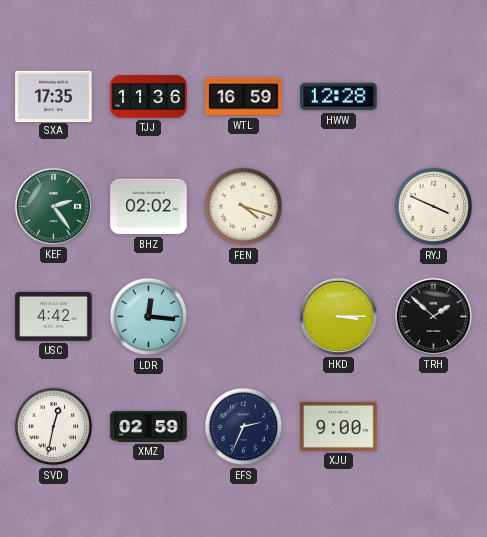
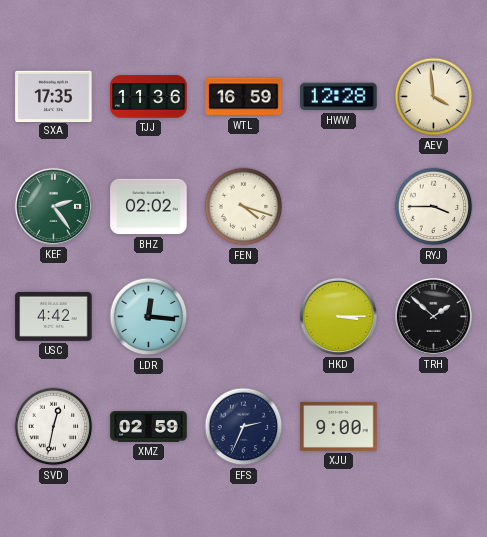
AEV: none -> 3:59
RYJ: 3:49 -> 3:45
